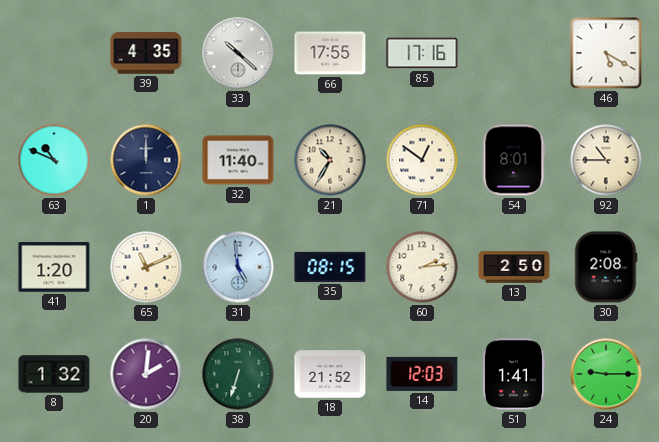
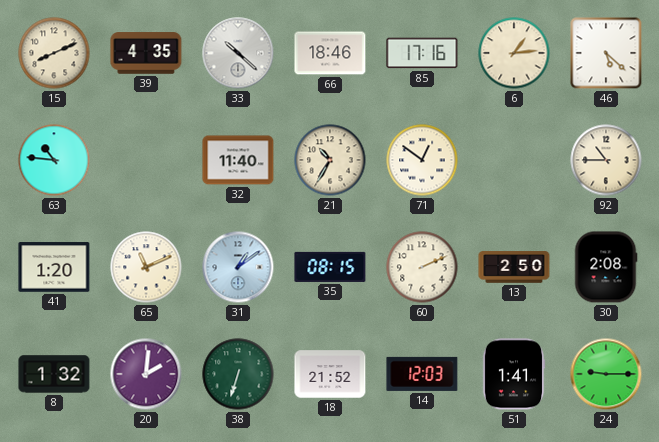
15: none -> 8:11
66: 17:55 -> 18:46
6: none -> 1:14
46: 5:20 -> 5:22
63: 10:49 -> 10:46
1: 12:00 -> none
54: 8:01 -> none
31: 4:59 -> 1:09
60: 2:14 -> 2:11
